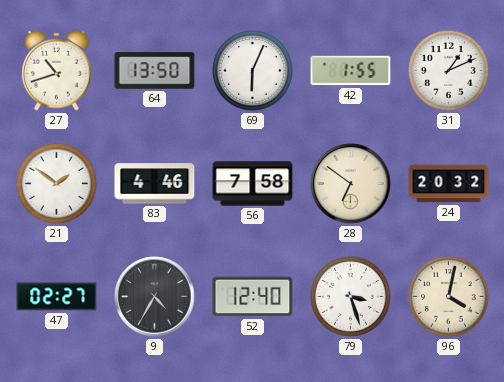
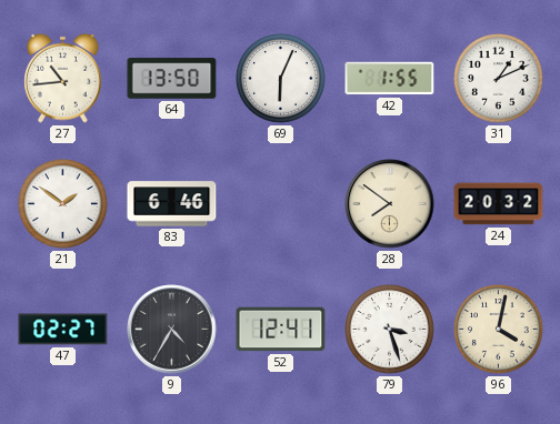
27: 10:42 -> 10:44
83: 4:46 -> 6:46
56: 7:58 -> none
28: 6:51 -> 7:51
52: 12:40 -> 12:41
